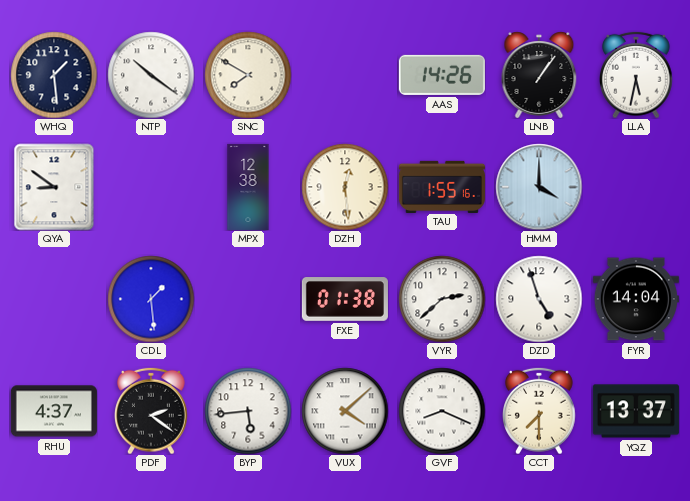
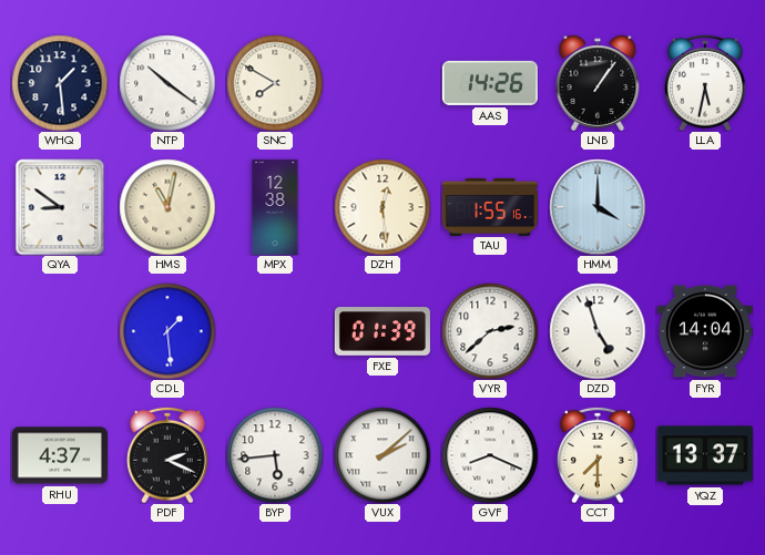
HMS: none -> 11:02
FXE: 01:38 -> 01:39
PDF: 2:21 -> 2:19
VUX: 4:08 -> 2:08
